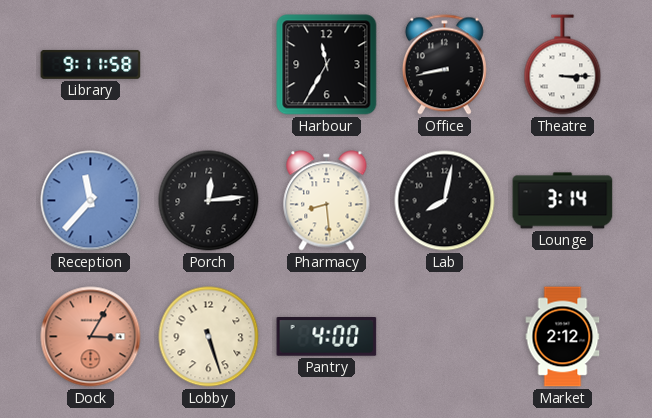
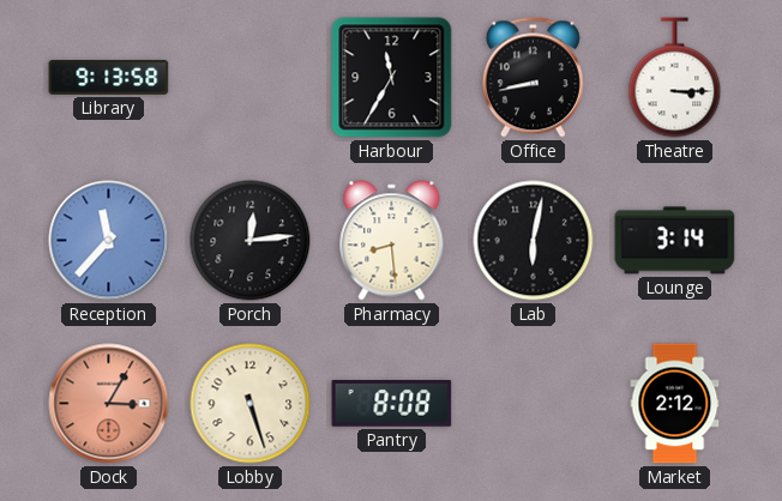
Library: 9:11 -> 9:13
Lab: 8:02 -> 6:02
Pantry: 4:00 -> 8:08
